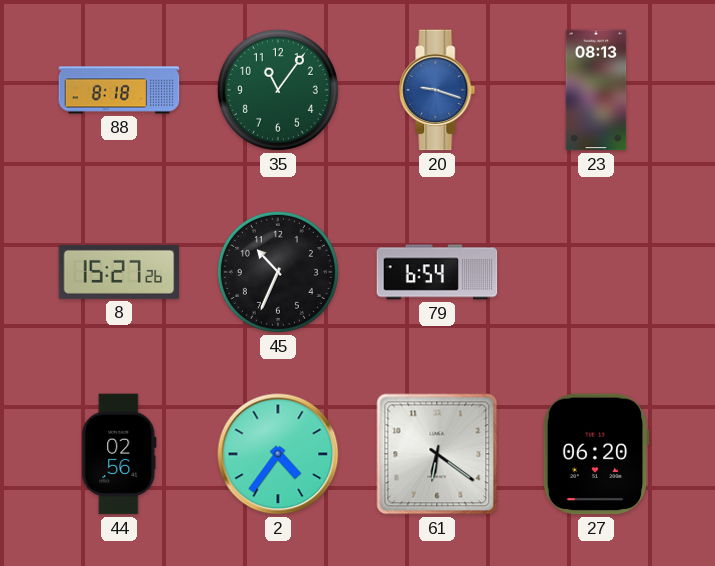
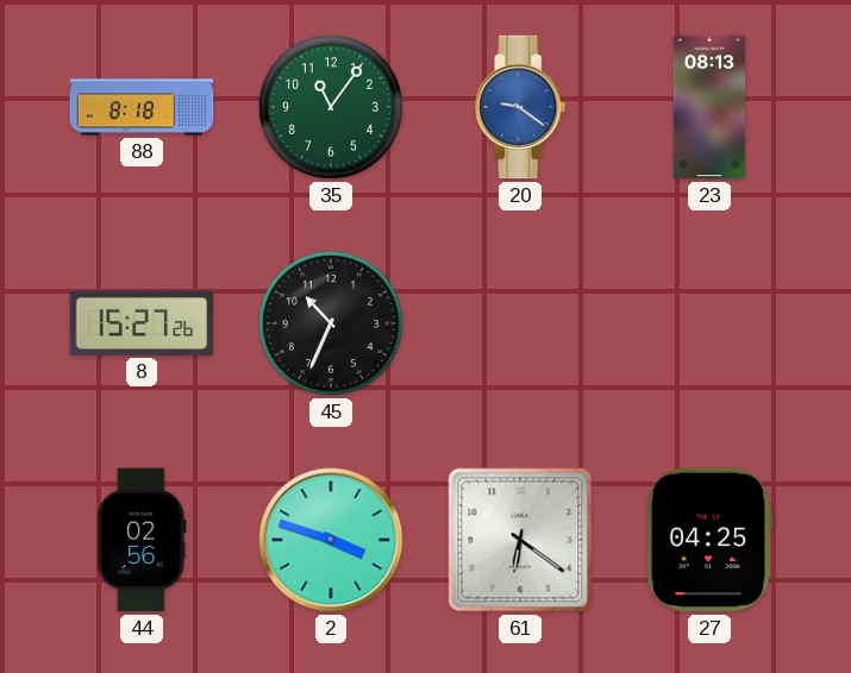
20: 9:18 -> 9:21
79: 6:54 -> none
2: 4:36 -> 3:48
27: 06:20 -> 04:25
